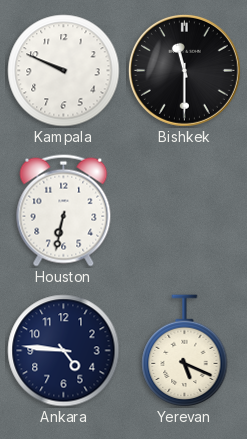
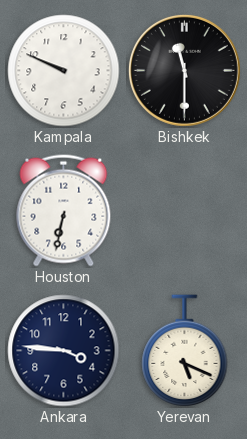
Ankara: 4:46 -> 3:46
